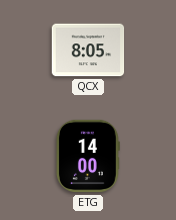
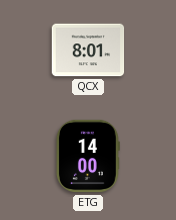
QCX: 8:05 -> 8:01
